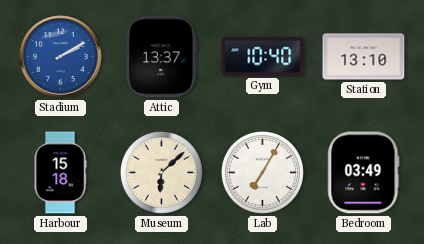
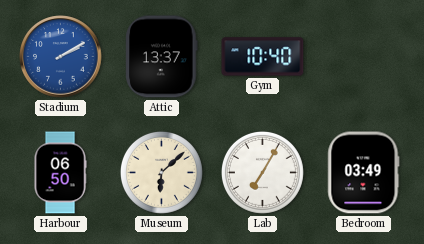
Station: 13:10 -> none
Harbour: 15:18 -> 06:50
